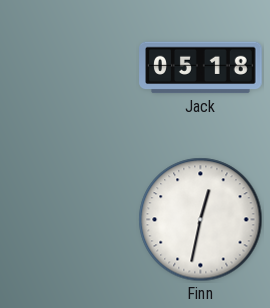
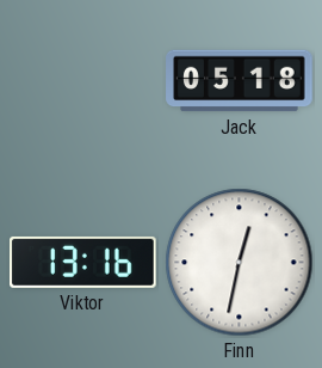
Viktor: none -> 13:16
